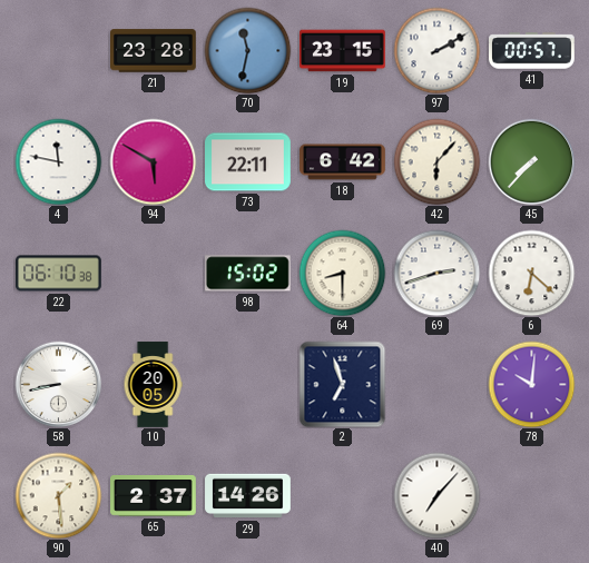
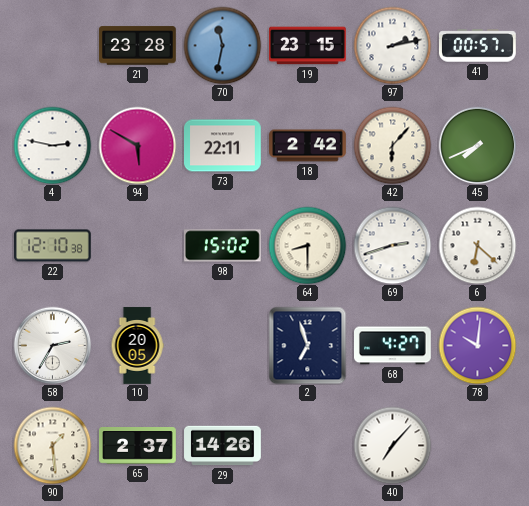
97: 2:10 -> 2:13
4: 11:47 -> 2:47
18: 6:42 -> 2:42
45: 7:37 -> 7:41
22: 06:10 -> 12:10
58: 8:43 -> 2:35
68: none -> 4:27
